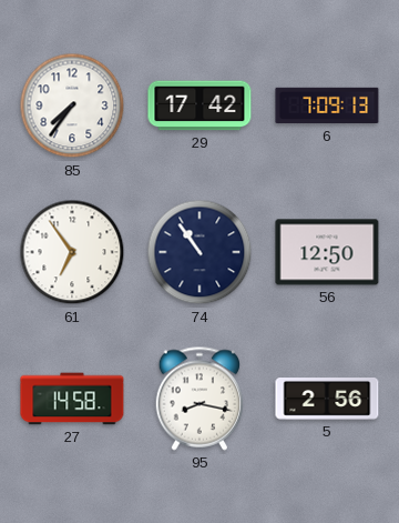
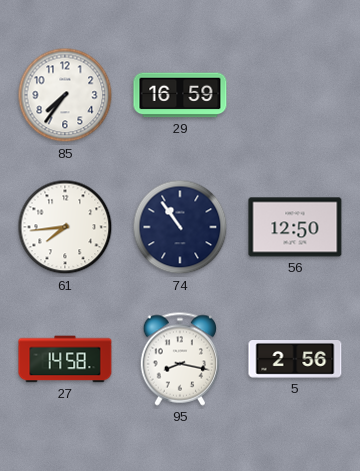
29: 17:42 -> 16:59
6: 7:09 -> none
61: 6:54 -> 7:44
